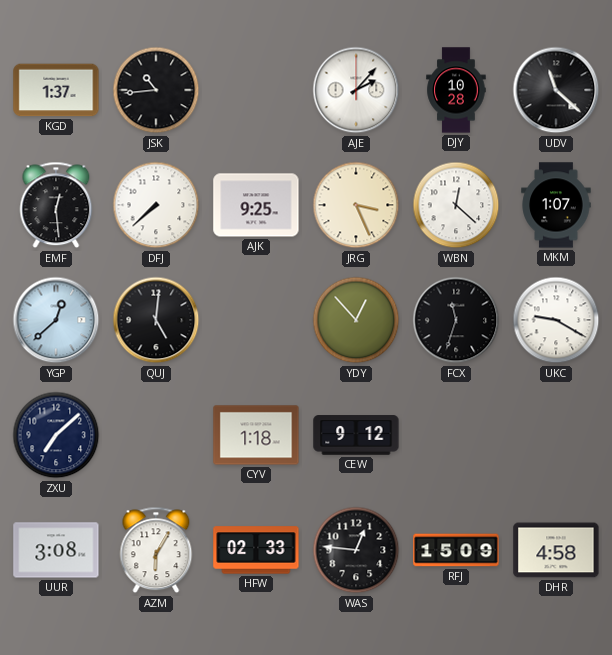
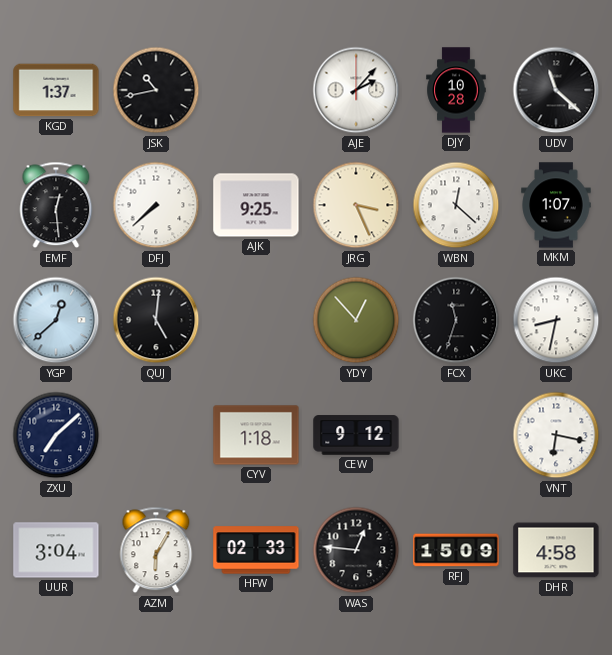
JSK: 10:44 -> 10:43
UKC: 9:20 -> 8:32
VNT: none -> 6:17
UUR: 3:08 -> 3:04
